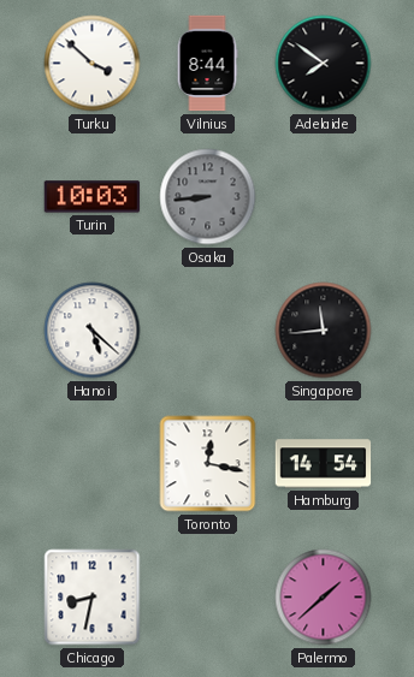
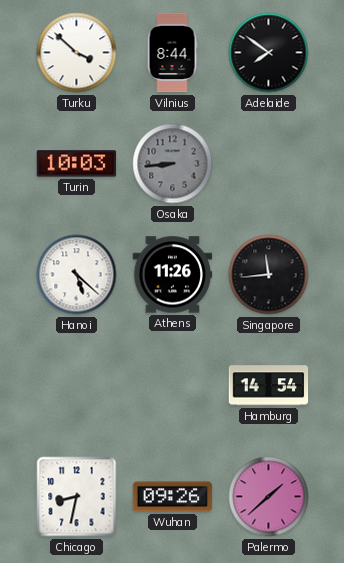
Athens: none -> 11:26
Toronto: 12:17 -> none
Wuhan: none -> 09:26
